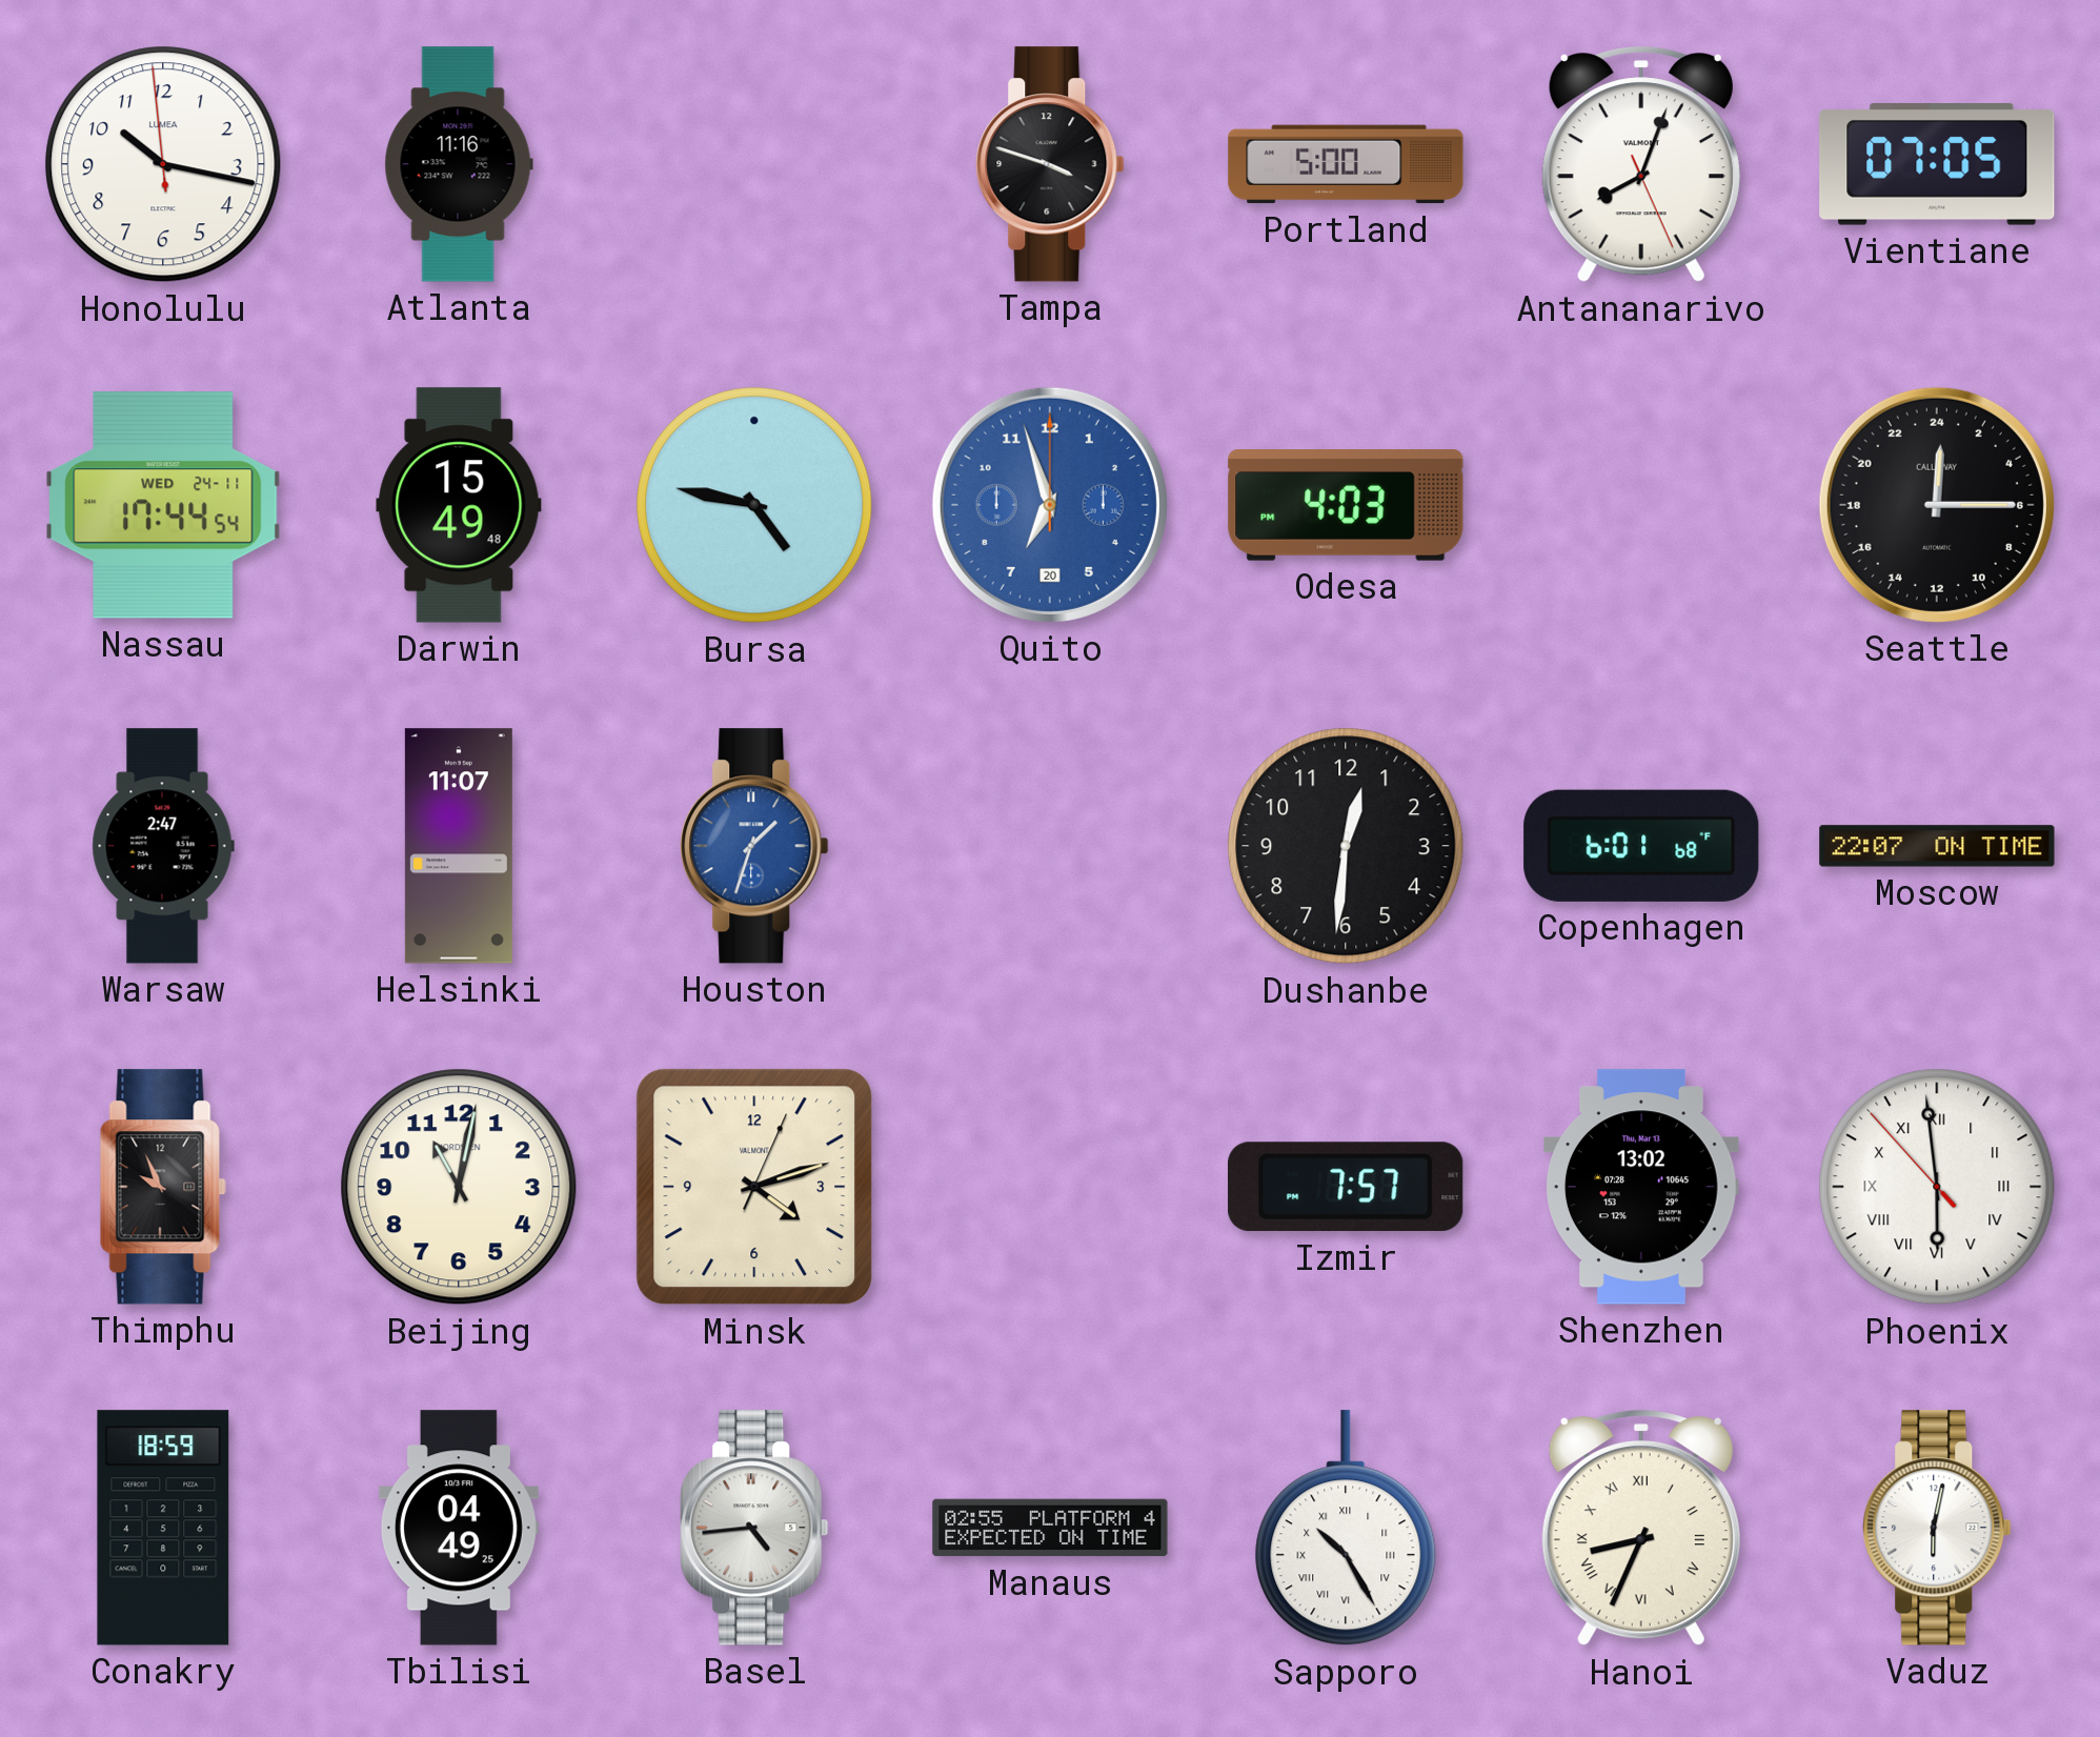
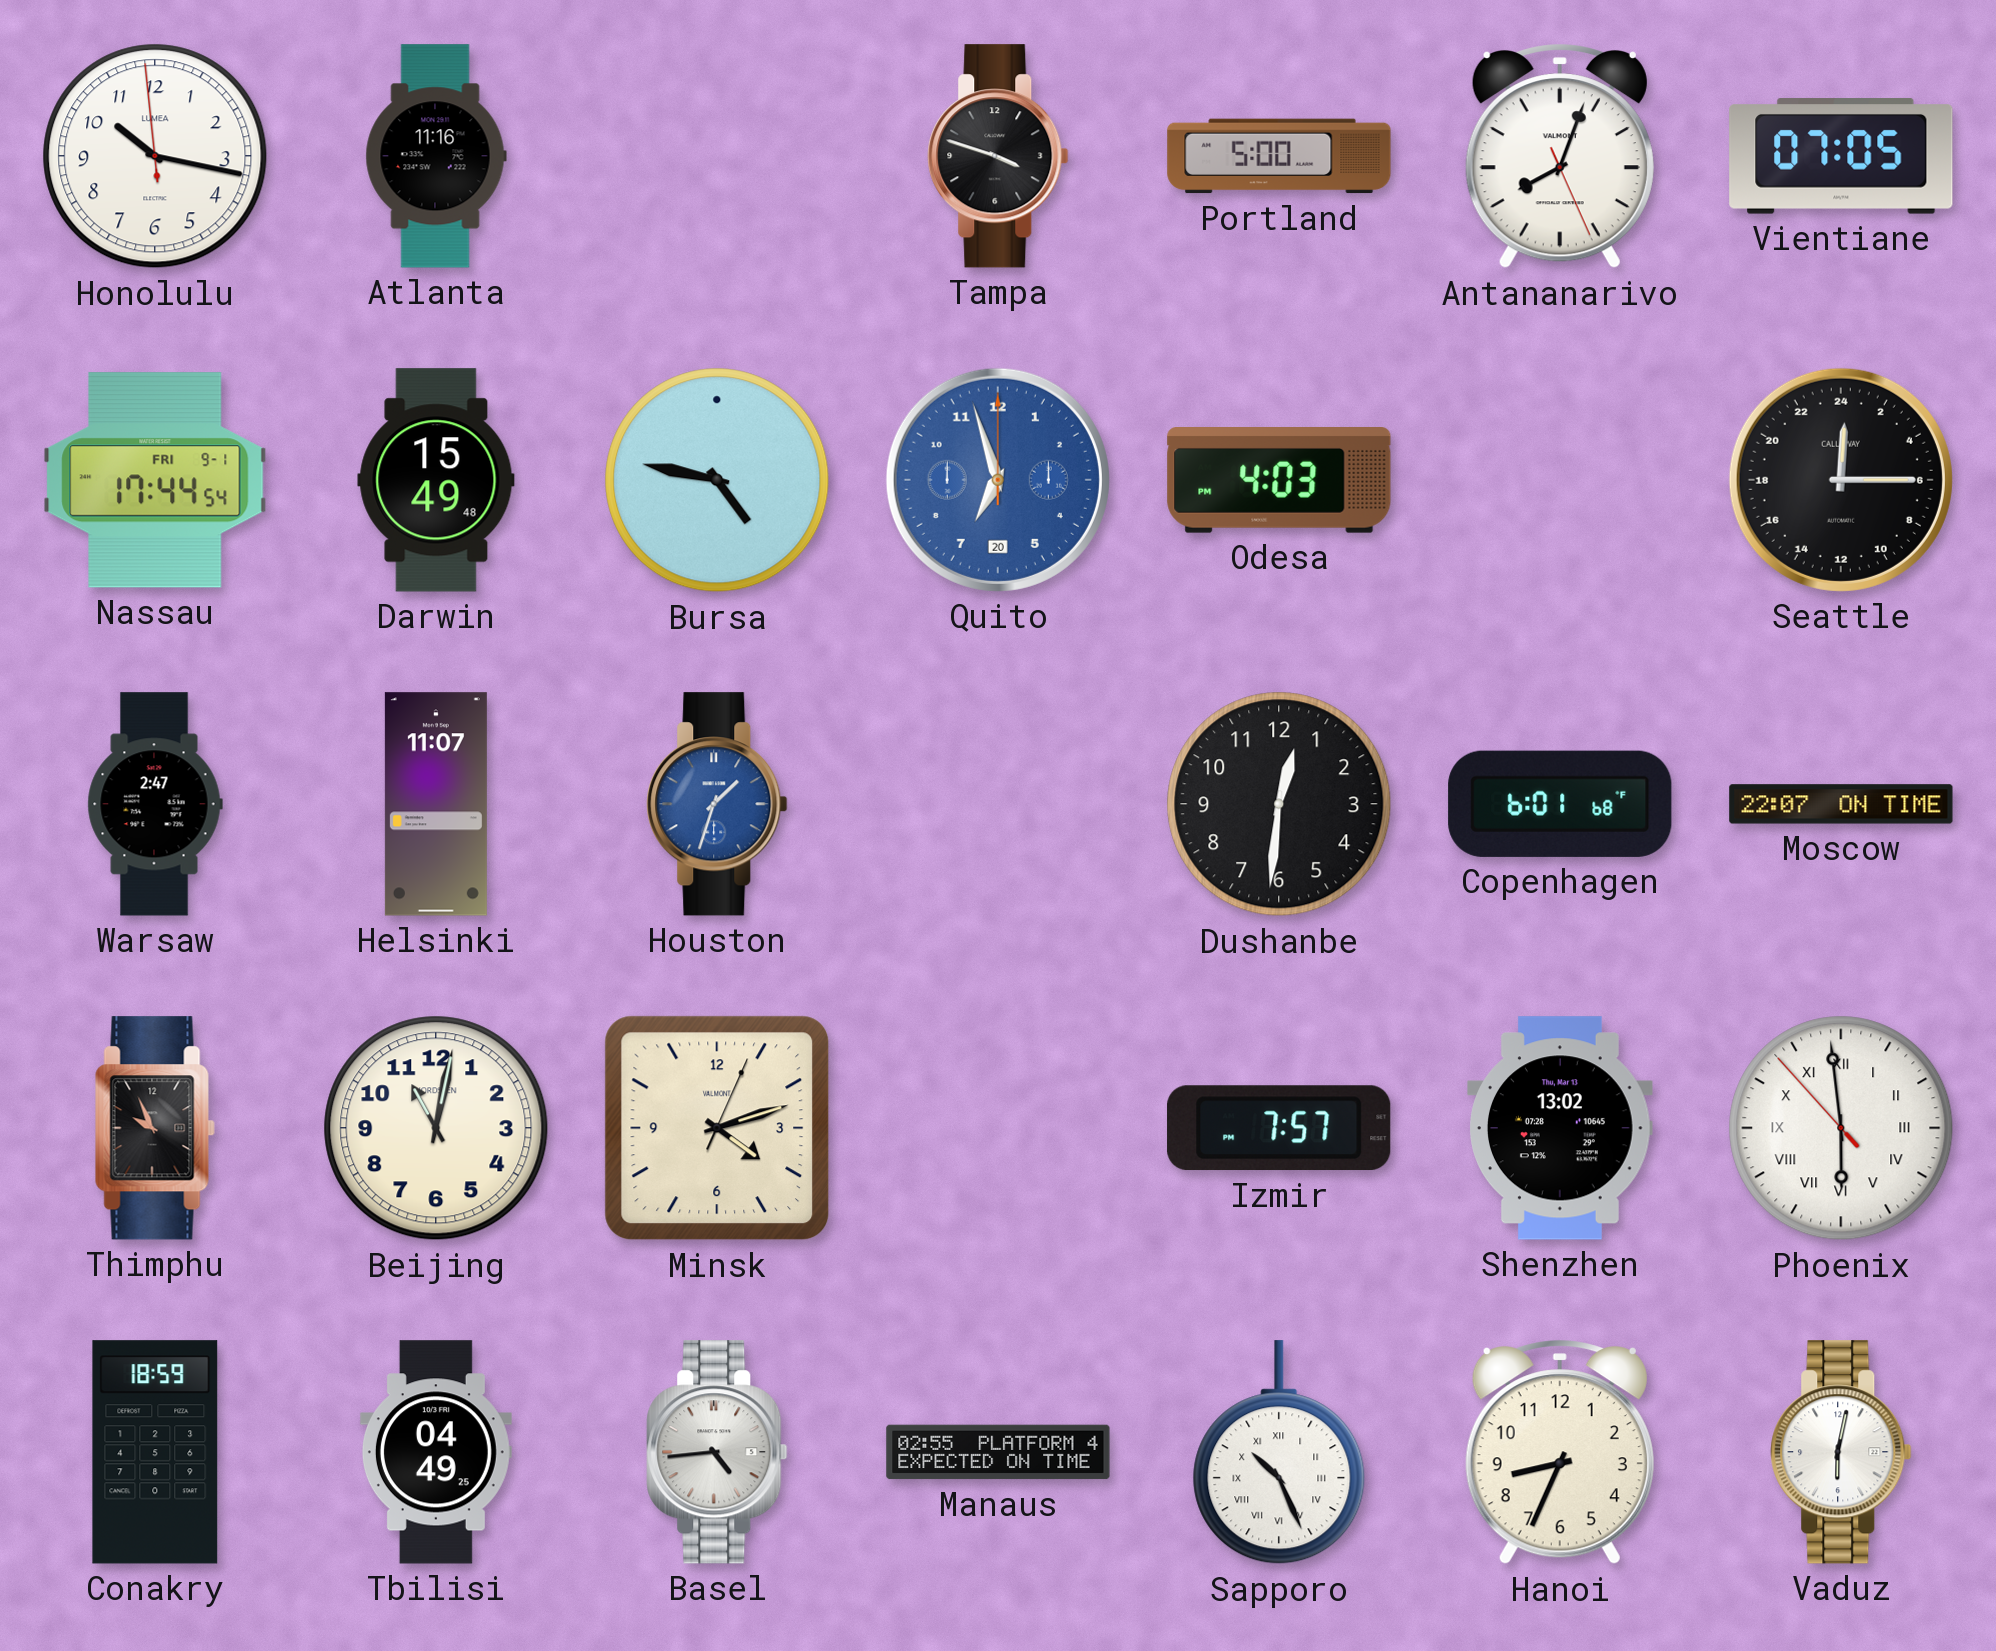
Nassau date: WED 24-11 -> FRI 9-1
Sapporo: 10:25 -> 10:26
Hanoi numerals: Roman -> Arabic
